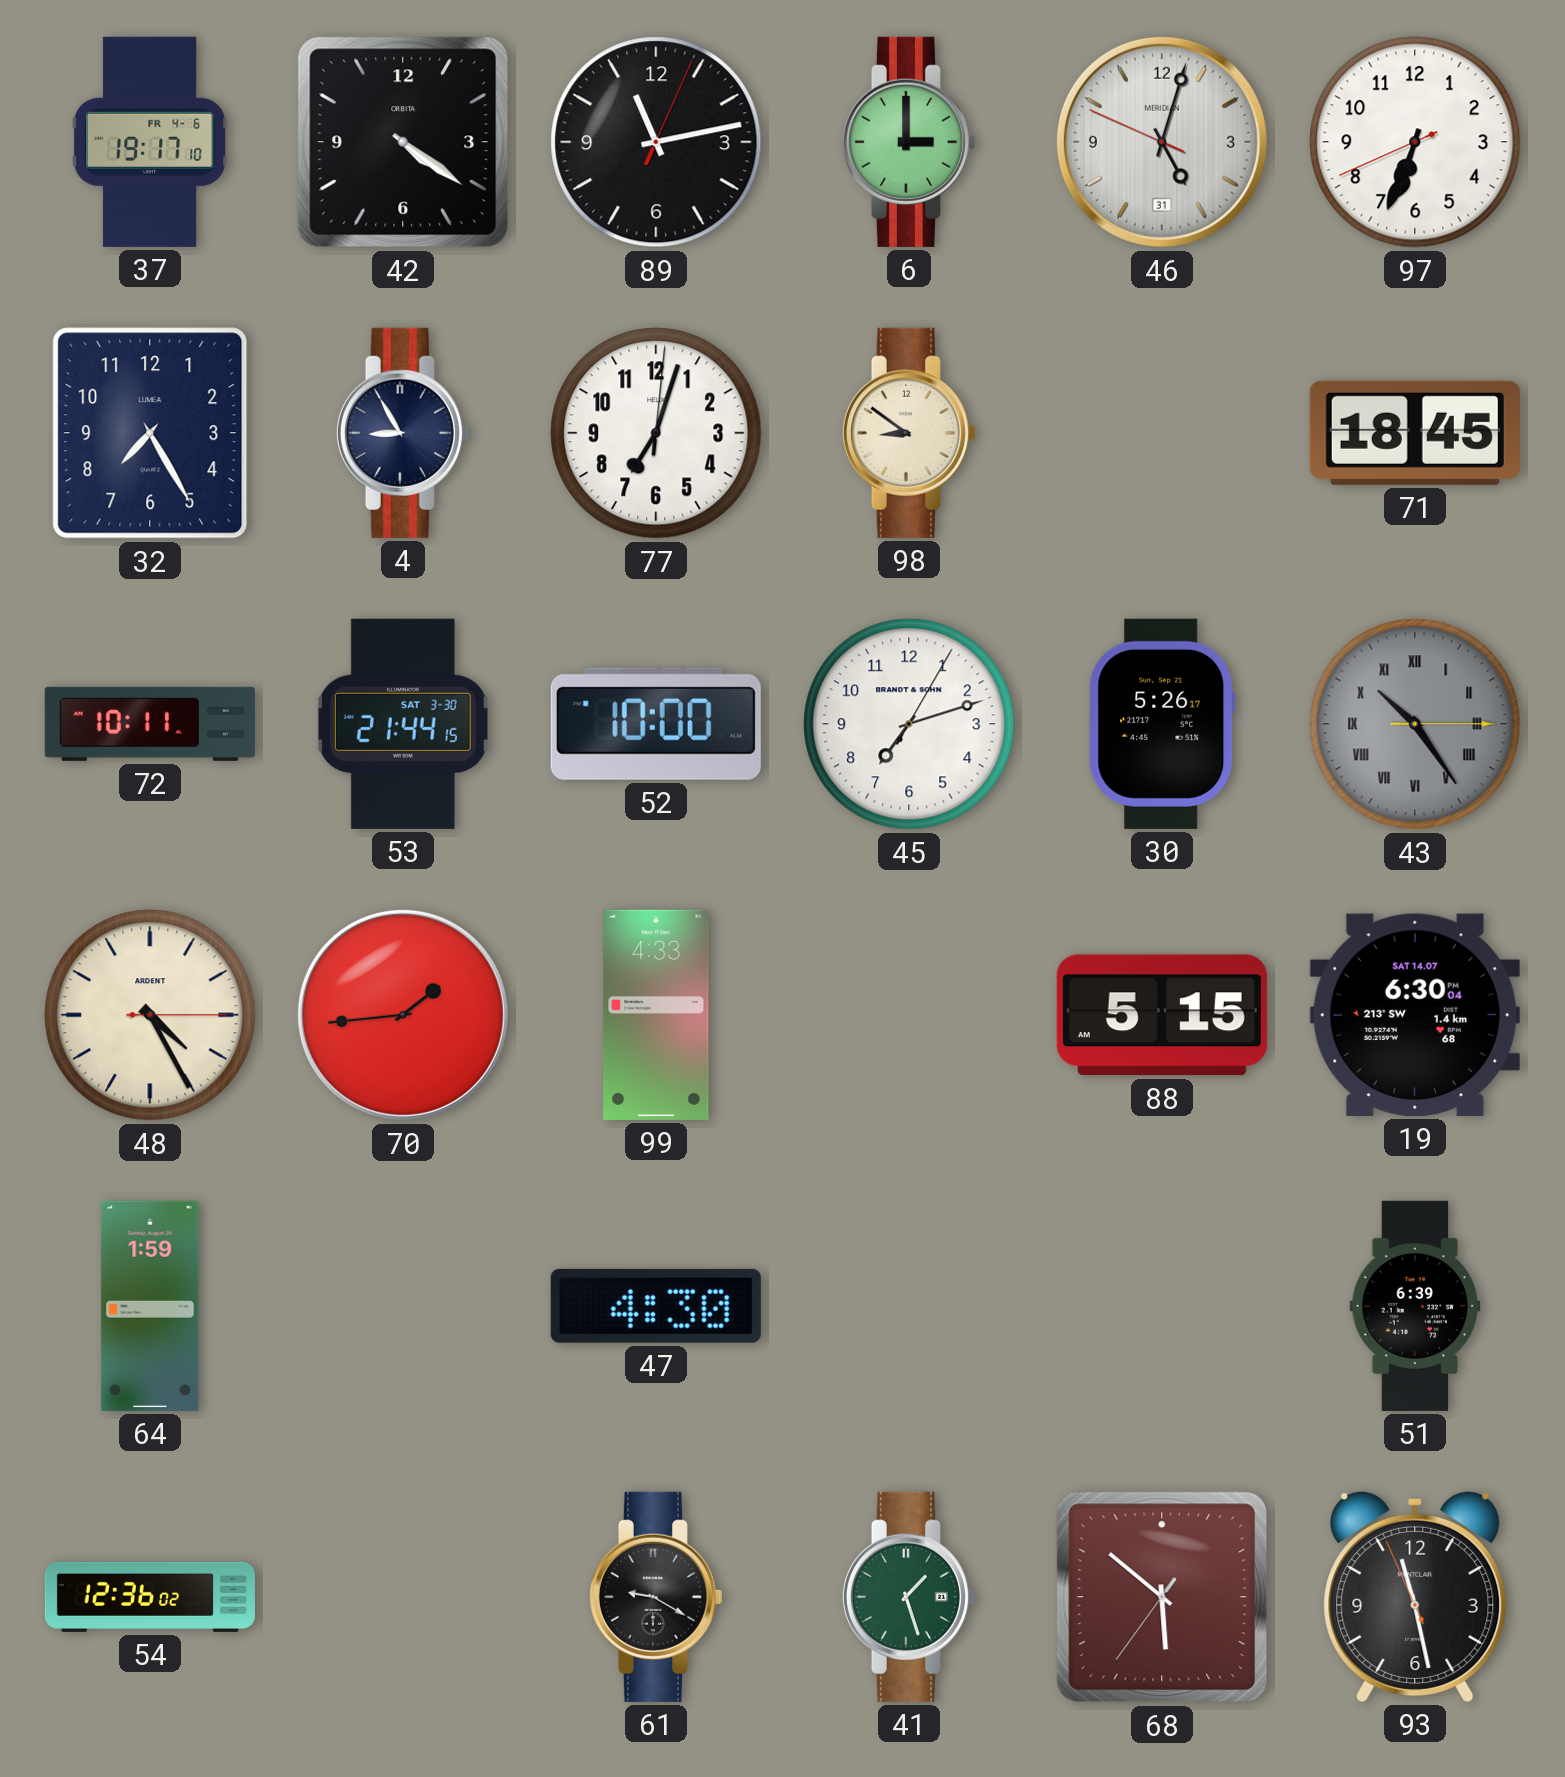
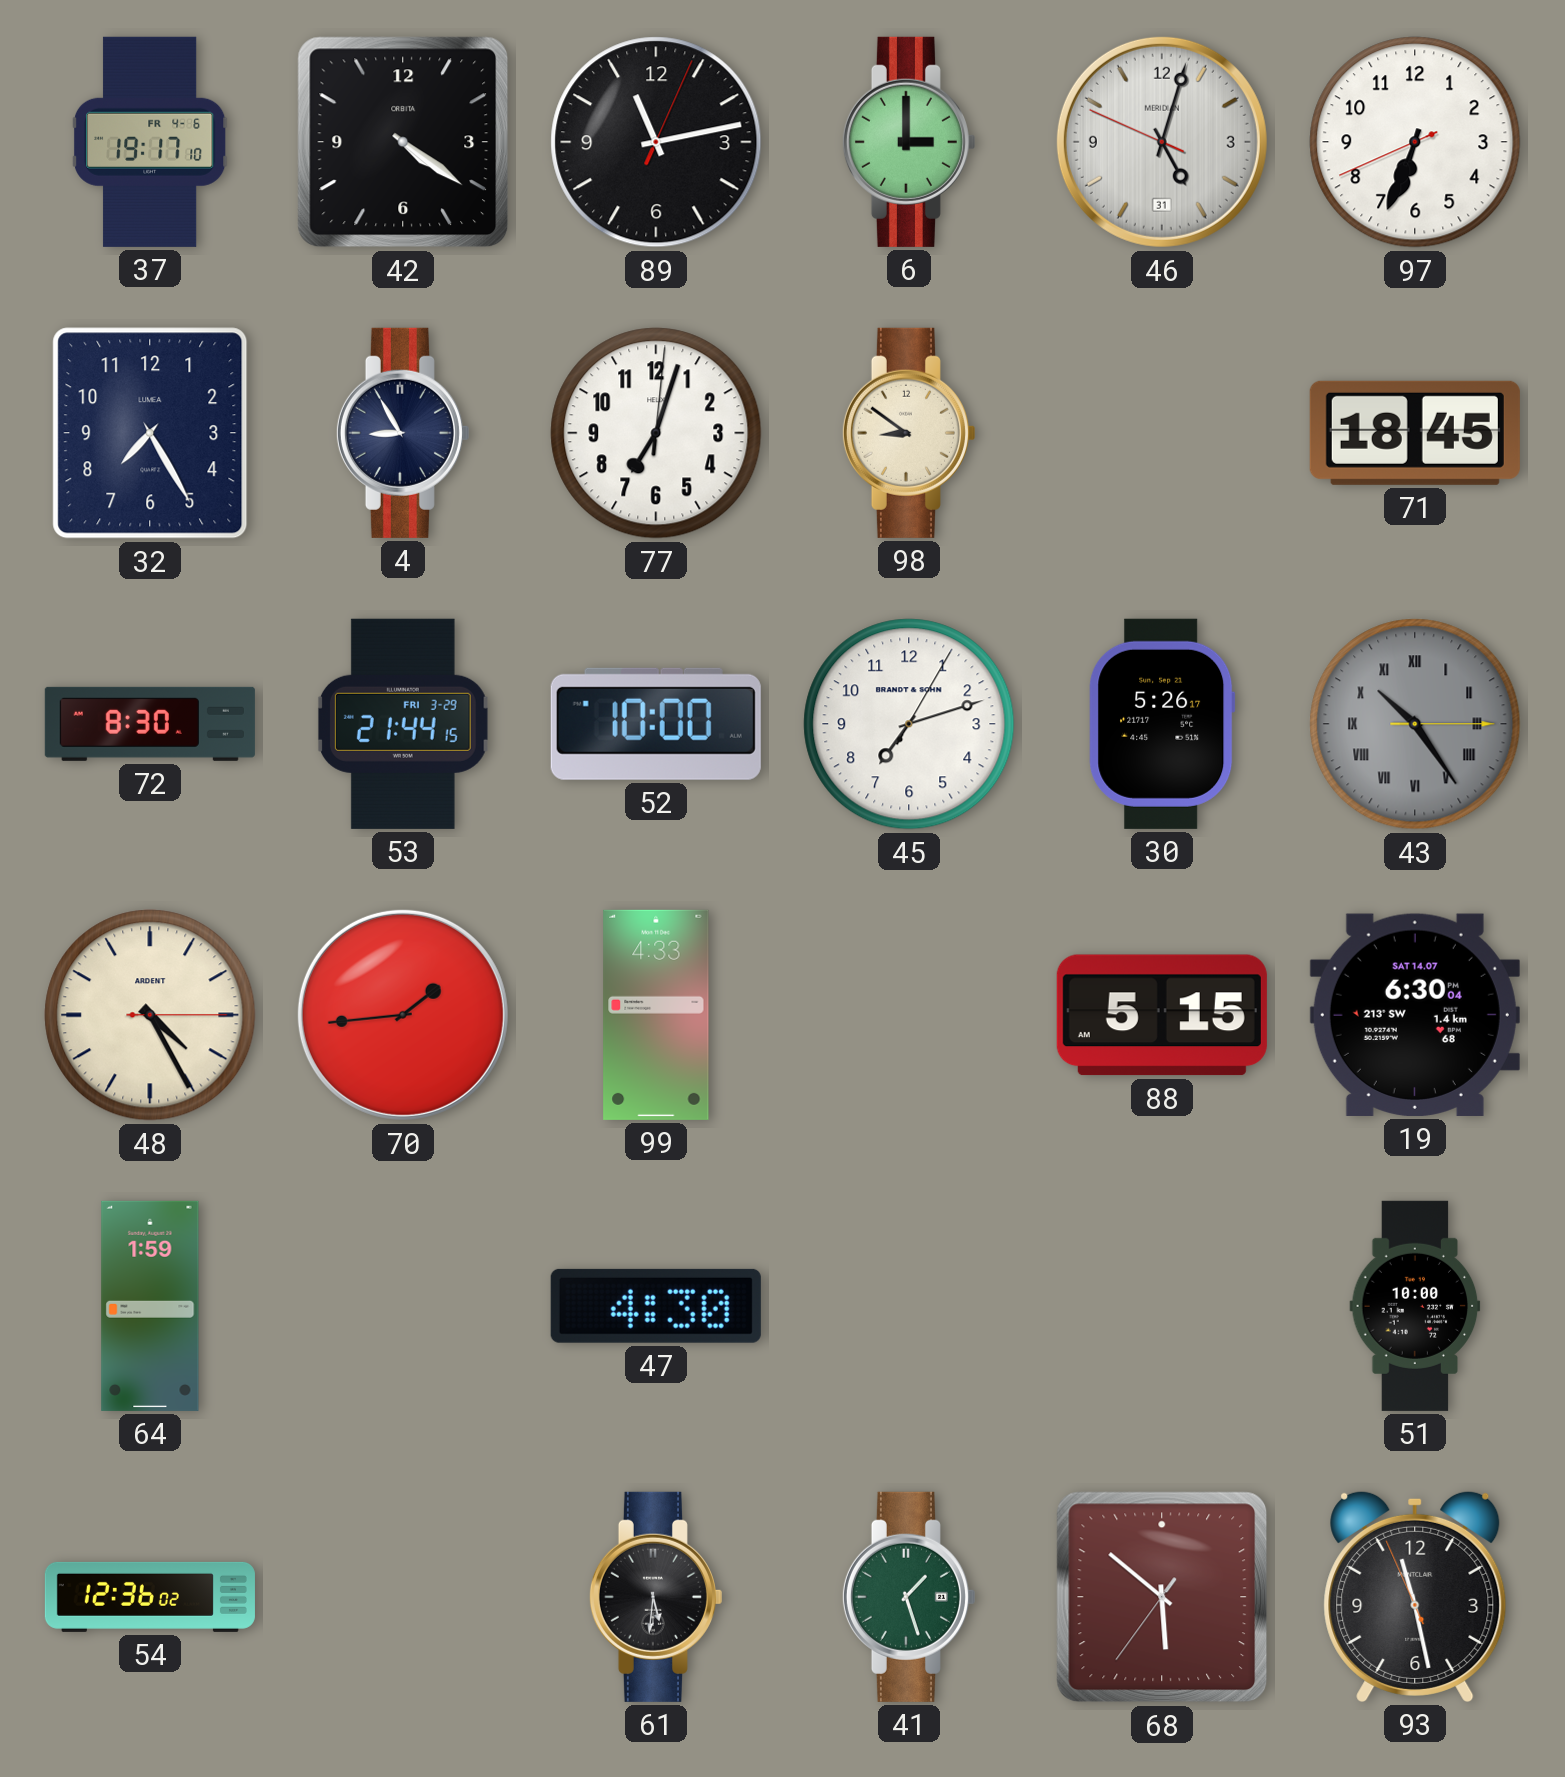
72: 10:11 -> 8:30
53 date: SAT 3-30 -> FRI 3-29
51: 6:39 -> 10:00
61: 9:20 -> 5:31
